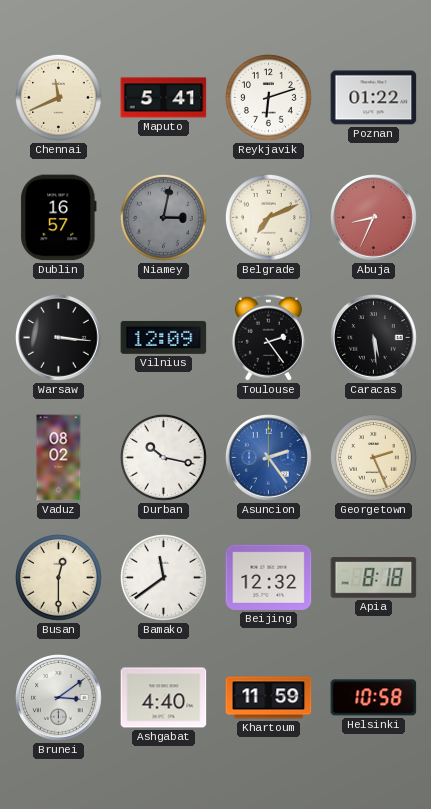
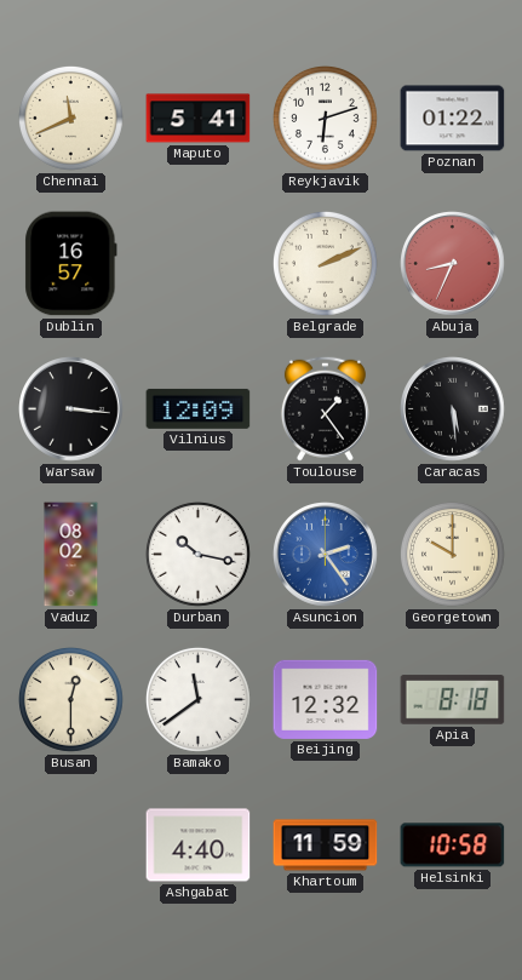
Niamey: 3:02 -> none
Belgrade: 7:11 -> 2:11
Toulouse: 2:24 -> 1:24
Georgetown: 2:26 -> 10:00
Brunei: 3:09 -> none
